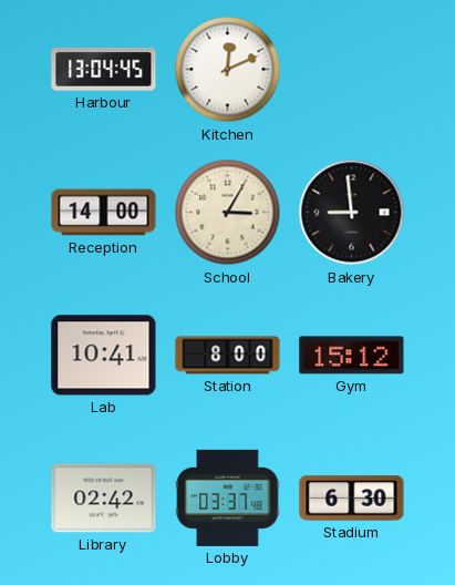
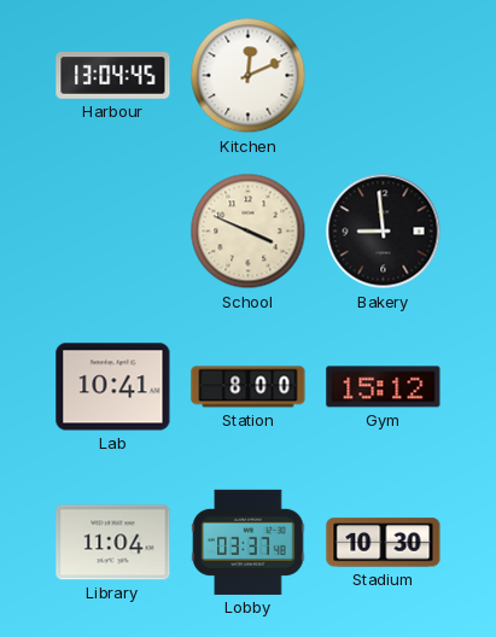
Reception: 14:00 -> none
School: 3:05 -> 3:49
Library: 02:42 -> 11:04
Stadium: 6:30 -> 10:30
